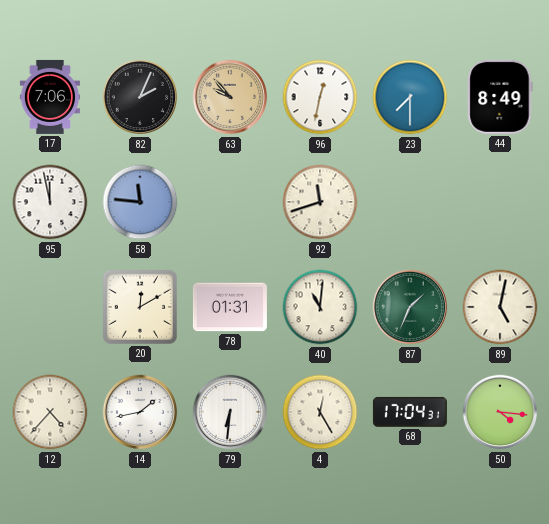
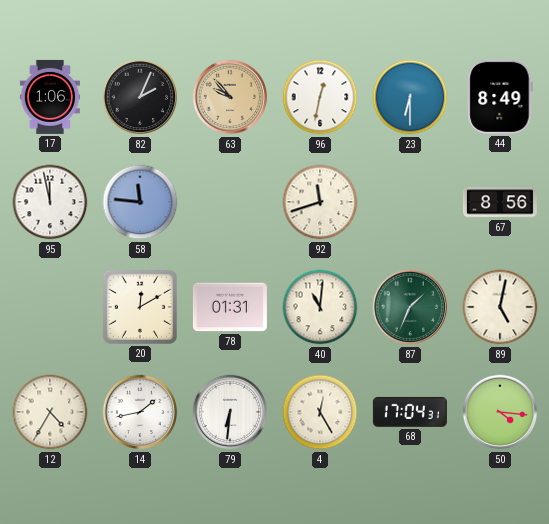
17: 7:06 -> 1:06
23: 7:30 -> 6:30
67: none -> 8:56
12: 4:37 -> 4:35
